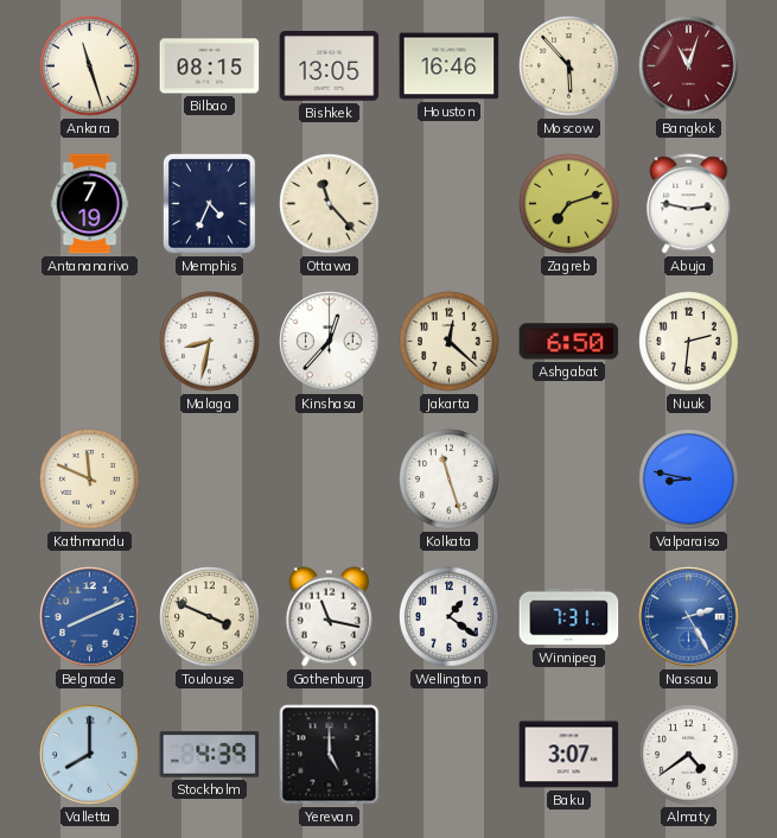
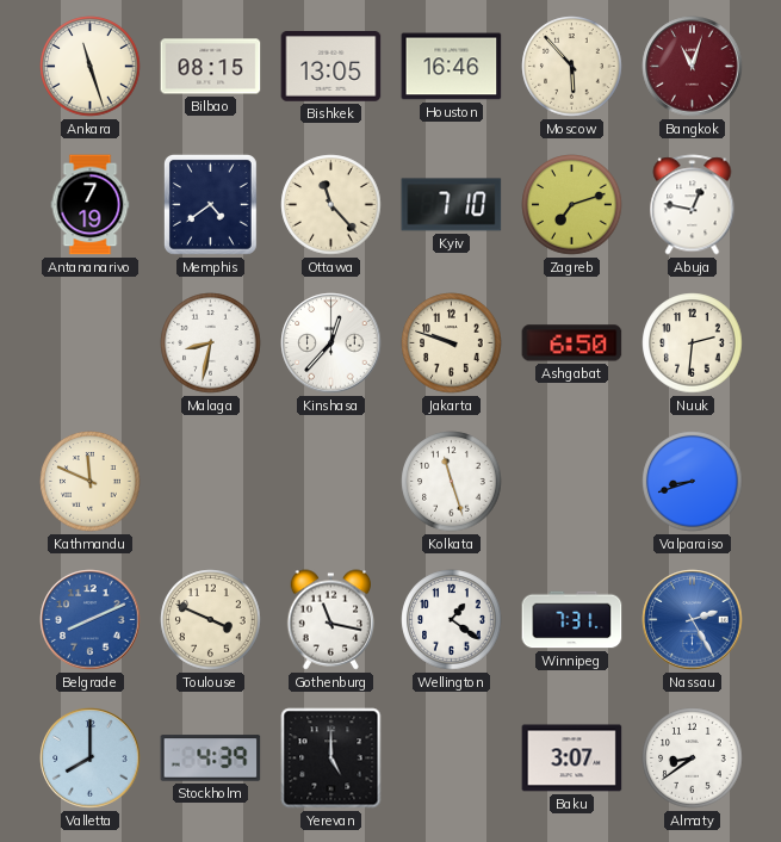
Memphis: 4:34 -> 4:39
Kyiv: none -> 7:10
Abuja: 2:47 -> 12:47
Jakarta: 12:22 -> 9:48
Valparaiso: 8:47 -> 8:42
Almaty: 4:39 -> 8:39
